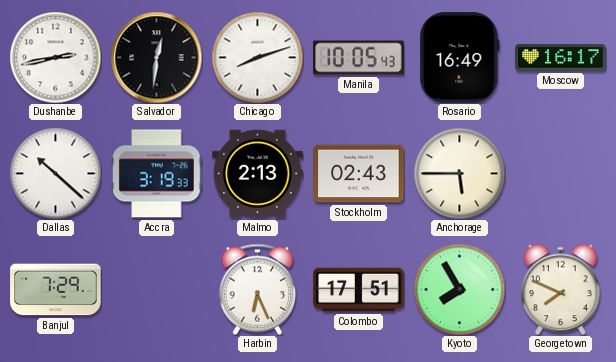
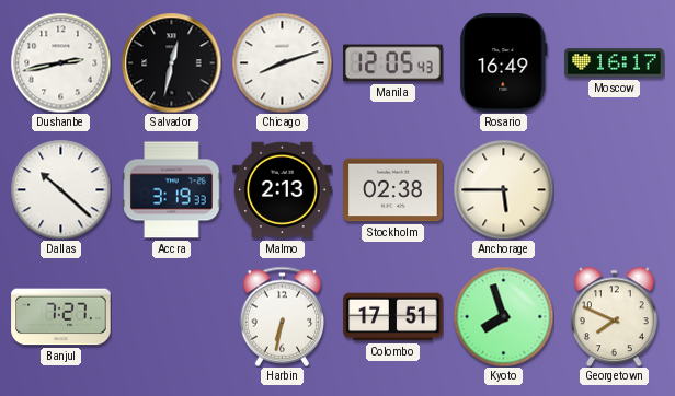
Salvador: 12:31 -> 12:32
Manila: 10:05 -> 12:05
Stockholm: 02:43 -> 02:38
Banjul: 7:29 -> 7:27
Harbin: 6:26 -> 6:32
Kyoto: 7:55 -> 7:57
